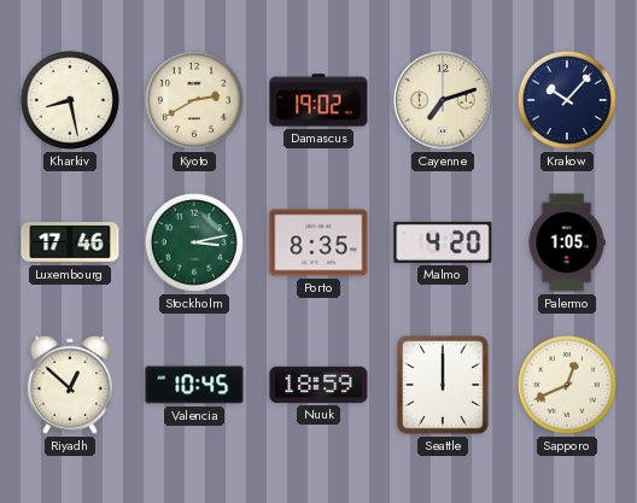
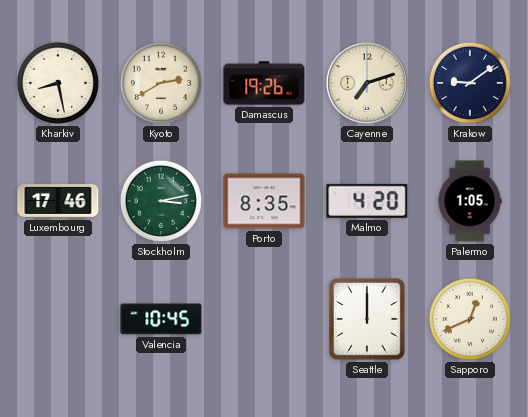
Damascus: 19:02 -> 19:26
Krakow: 10:07 -> 9:09
Riyadh: 12:52 -> none
Nuuk: 18:59 -> none
